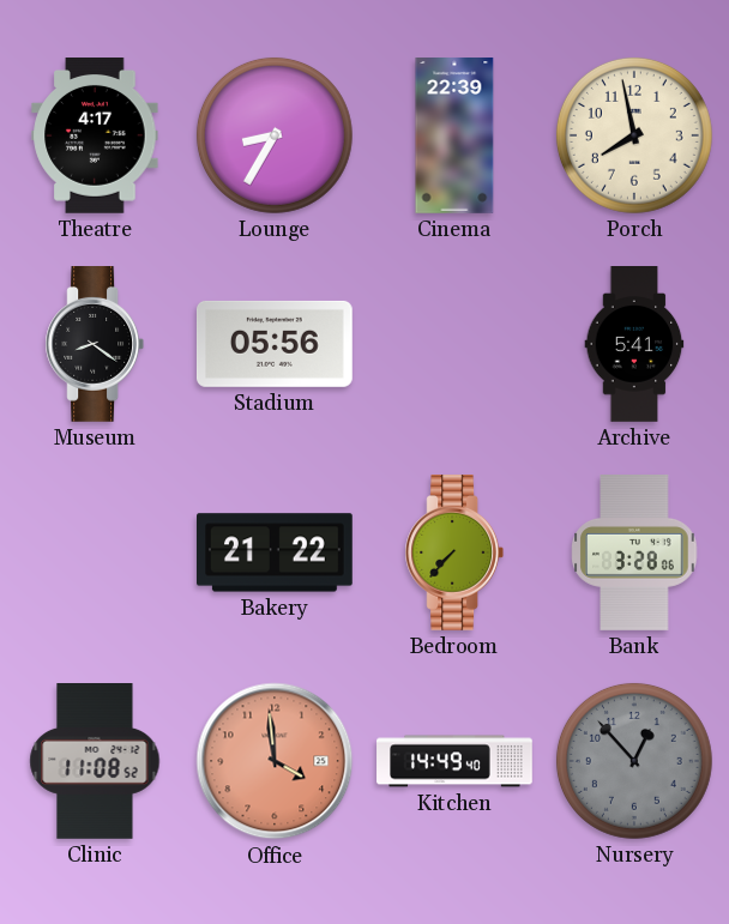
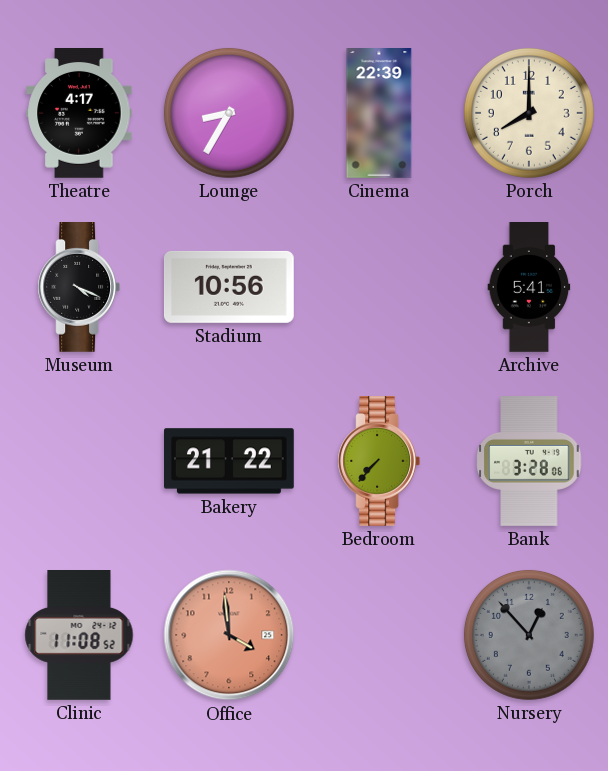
Porch: 7:58 -> 8:00
Museum: 8:21 -> 4:19
Stadium: 05:56 -> 10:56
Kitchen: 14:49 -> none
